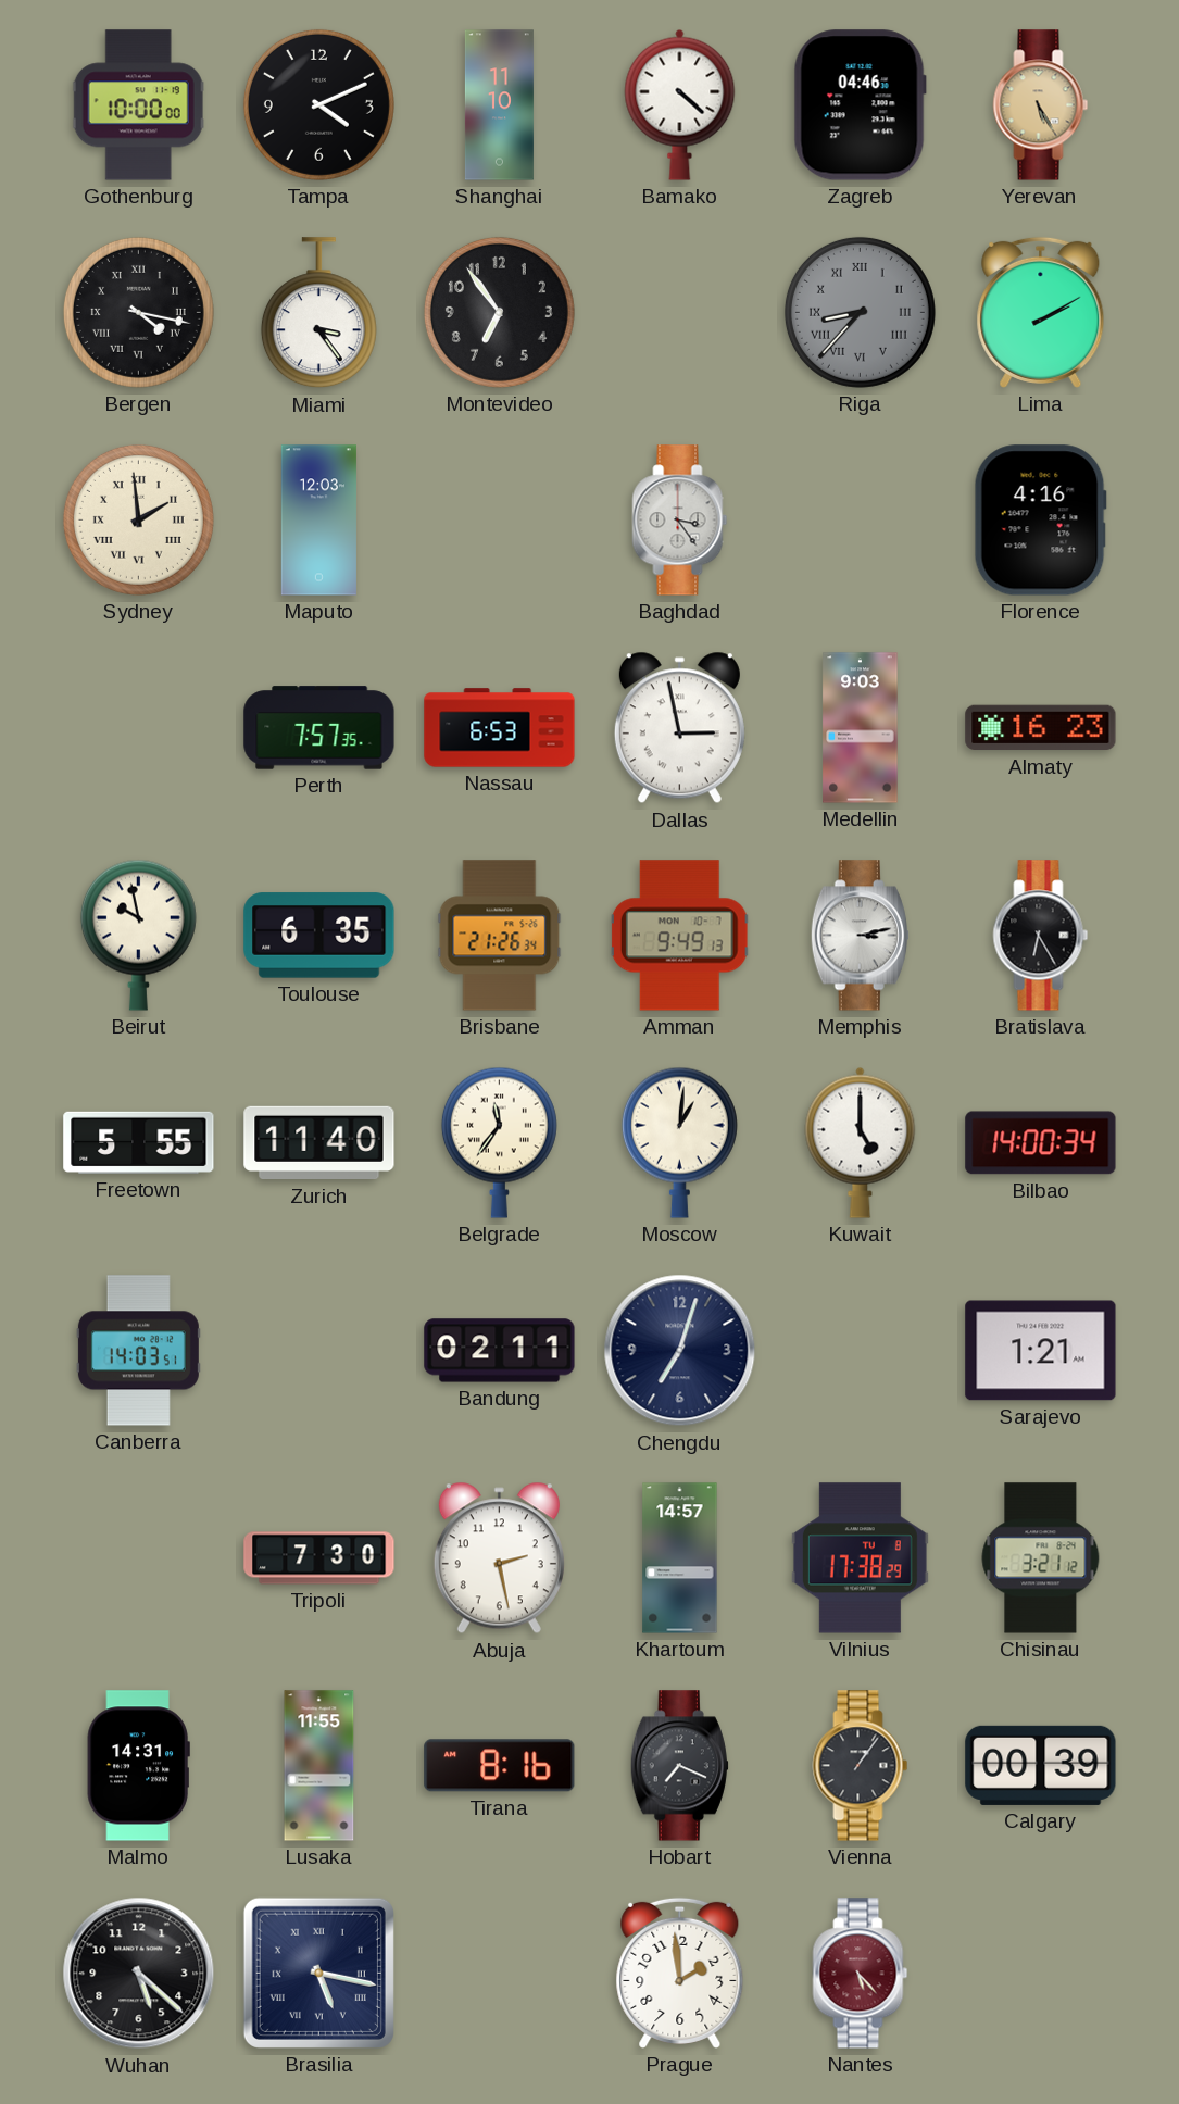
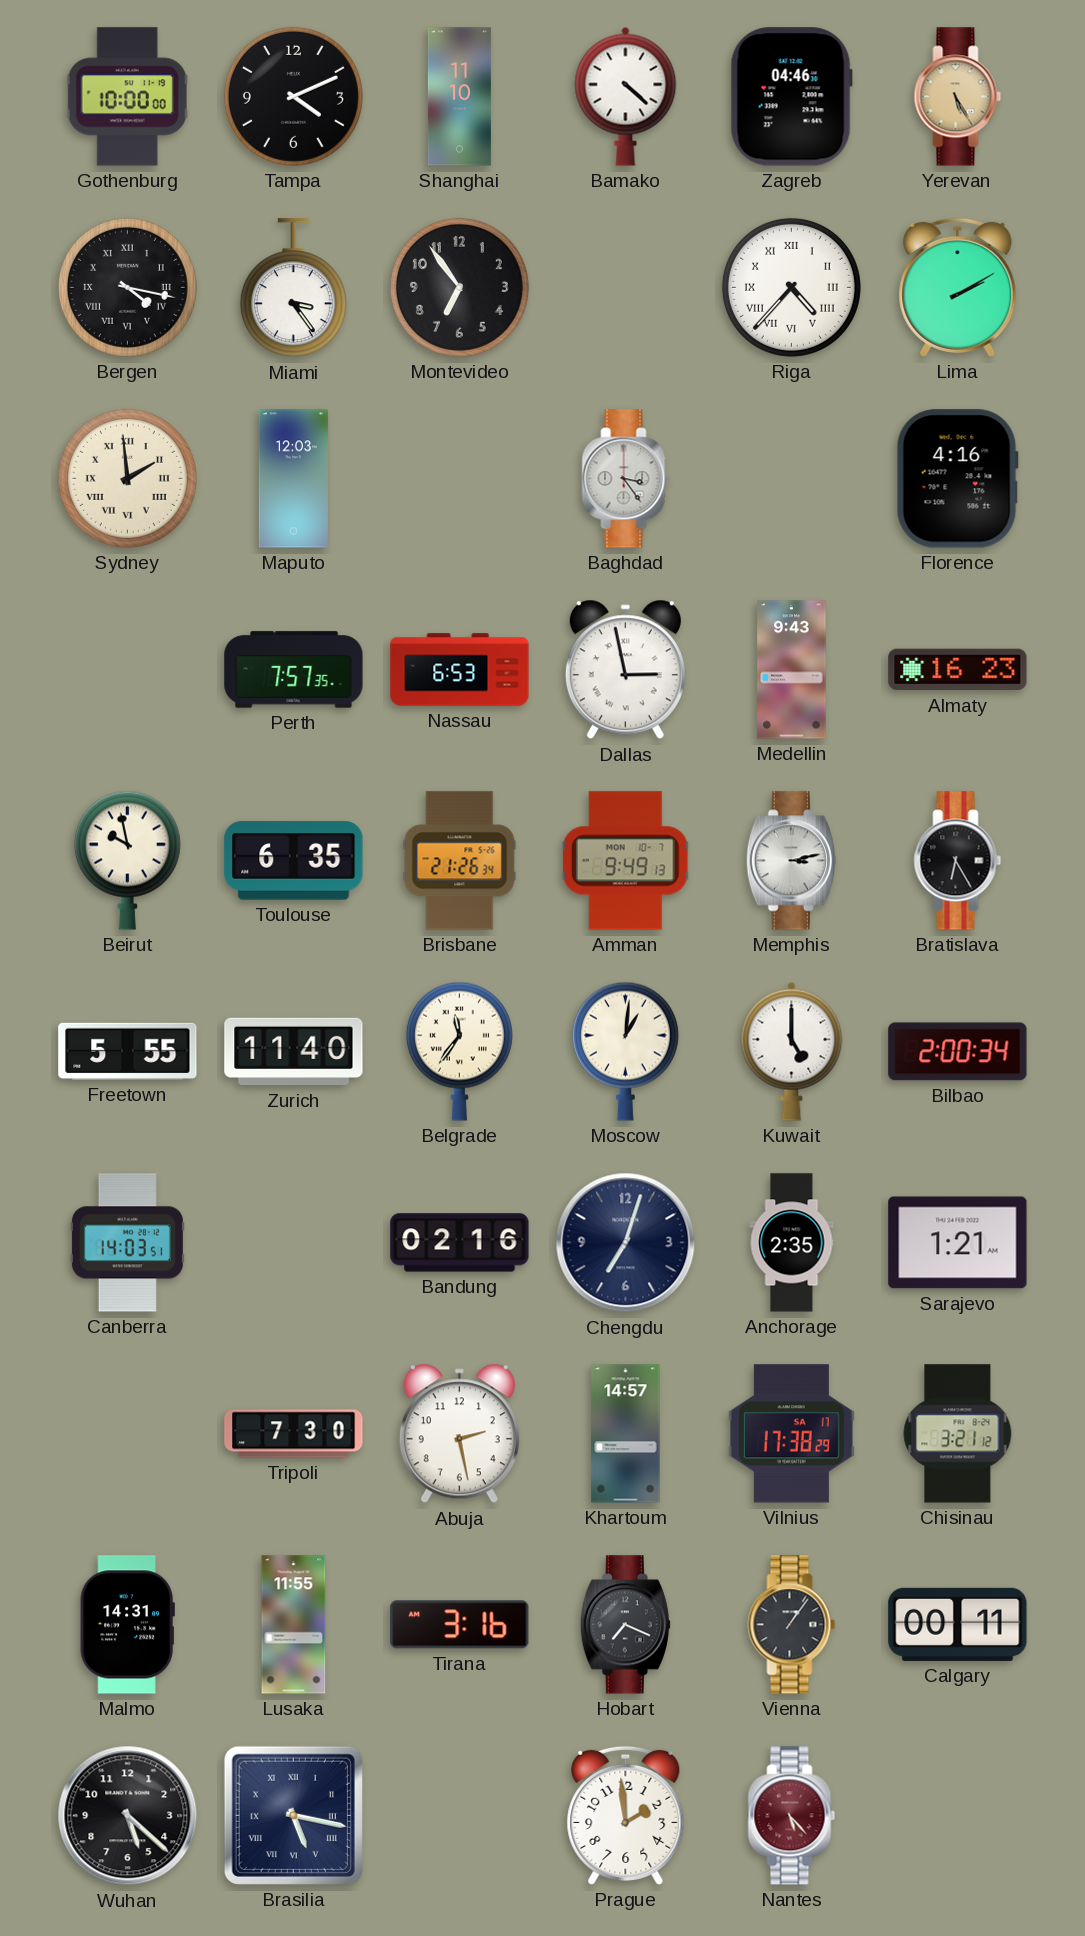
Riga: 8:37 -> 4:37
Riga dial: grey -> white
Medellin: 9:03 -> 9:43
Bilbao: 14:00 -> 2:00
Bandung: 02:11 -> 02:16
Anchorage: none -> 2:35
Vilnius date: TU 8 -> SA 17
Tirana: 8:16 -> 3:16
Calgary: 00:39 -> 00:11
